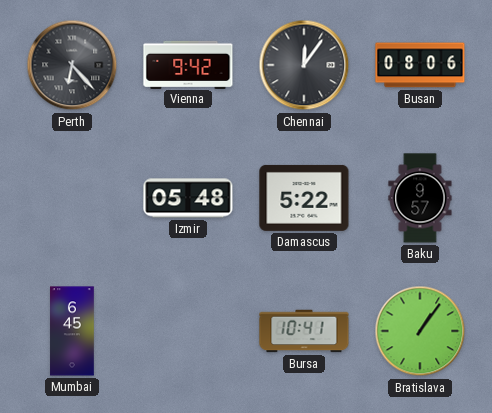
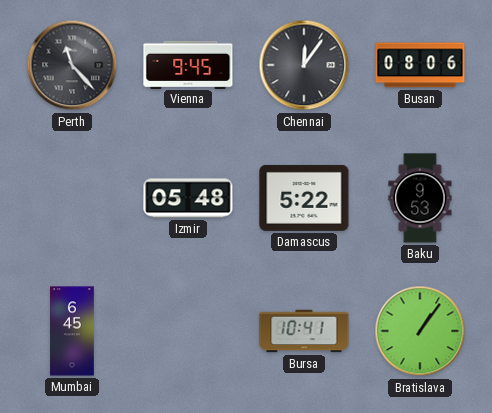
Perth: 6:23 -> 11:23
Vienna: 9:42 -> 9:45
Baku: 9:57 -> 9:53
